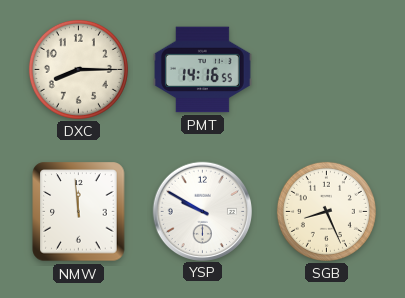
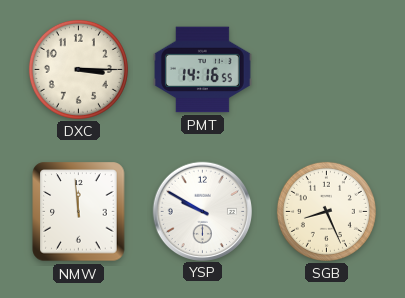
DXC: 8:15 -> 3:15
